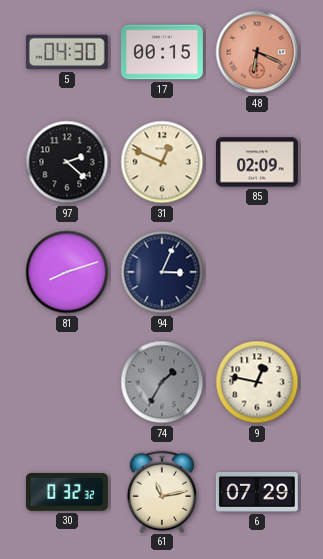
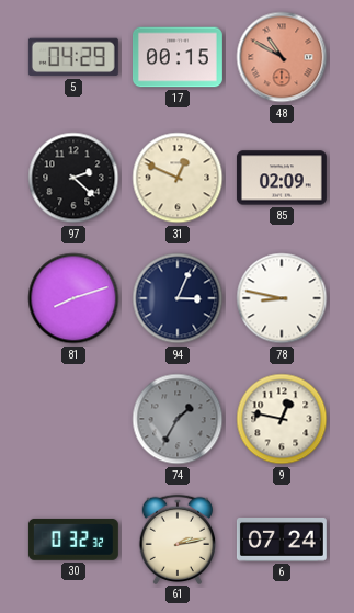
5: 04:30 -> 04:29
48: 6:19 -> 10:50
78: none -> 8:47
61: 11:13 -> 2:13
6: 07:29 -> 07:24
